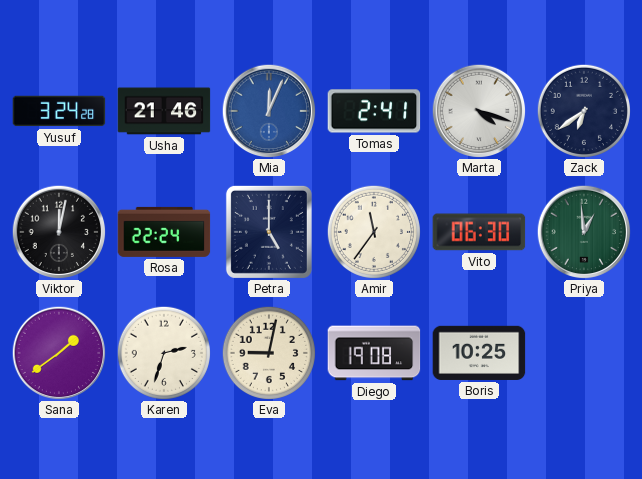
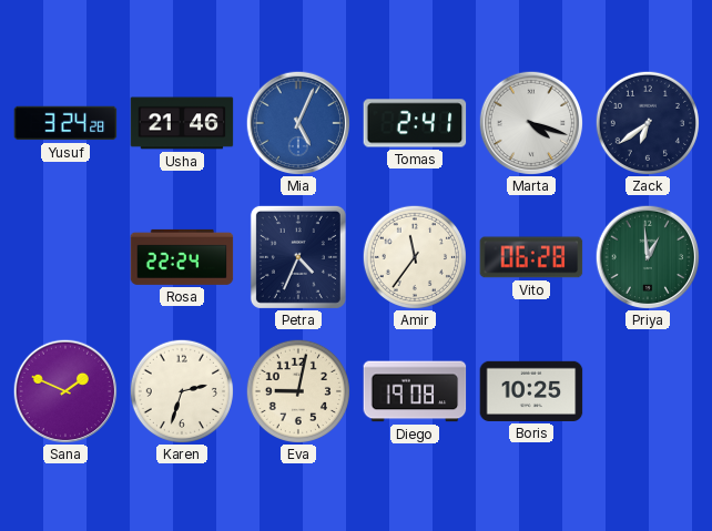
Mia: 12:04 -> 5:04
Viktor: 12:02 -> none
Petra: 5:00 -> 4:34
Vito: 06:30 -> 06:28
Sana: 1:39 -> 1:49
